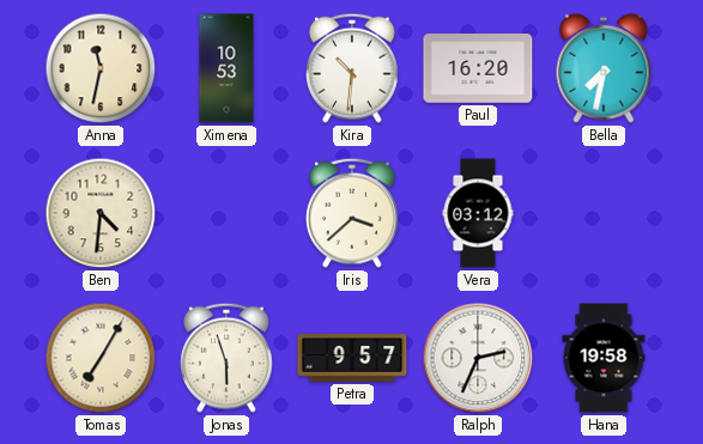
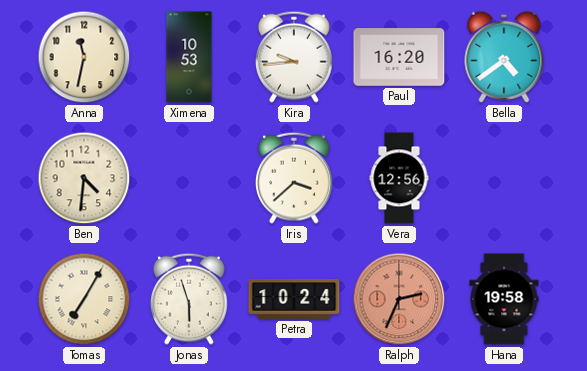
Kira: 10:31 -> 9:44
Bella: 7:32 -> 4:39
Vera: 03:12 -> 12:56
Petra: 9:57 -> 10:24
Ralph dial: white -> salmon
